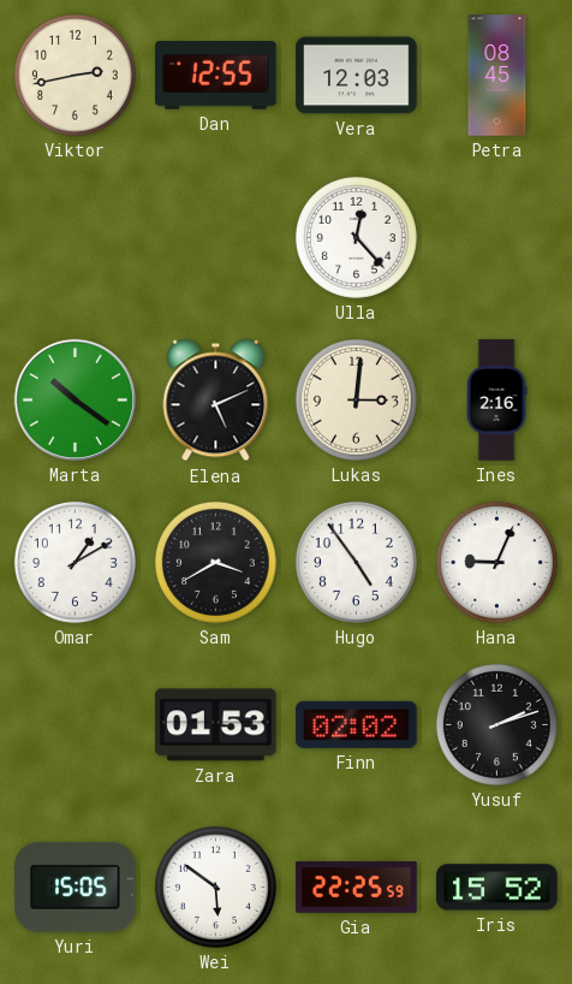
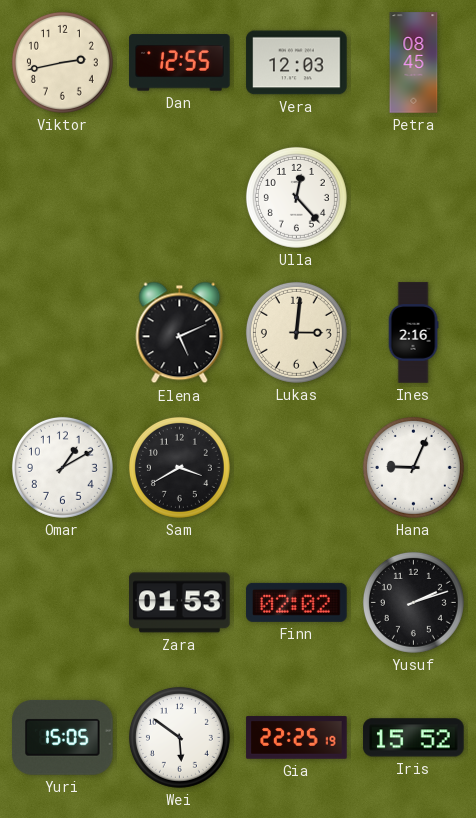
Marta: 10:21 -> none
Hugo: 4:54 -> none
Gia: 22:25:59 -> 22:25:19
